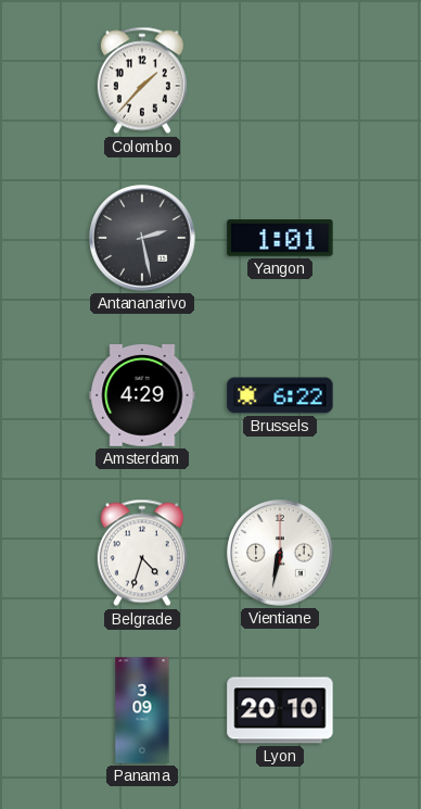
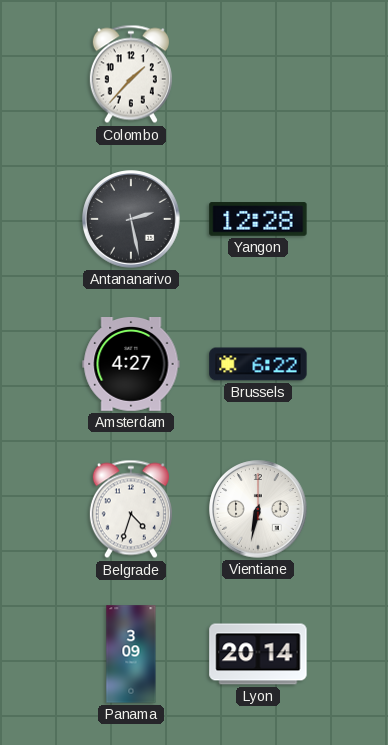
Yangon: 1:01 -> 12:28
Amsterdam: 4:29 -> 4:27
Lyon: 20:10 -> 20:14
